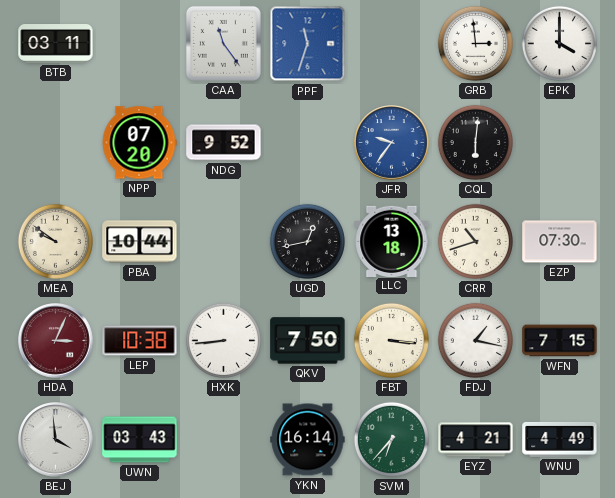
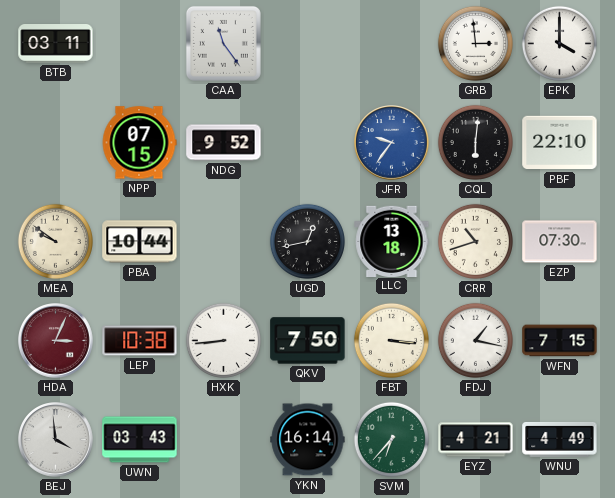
PPF: 11:33 -> none
NPP: 07:20 -> 07:15
PBF: none -> 22:10
